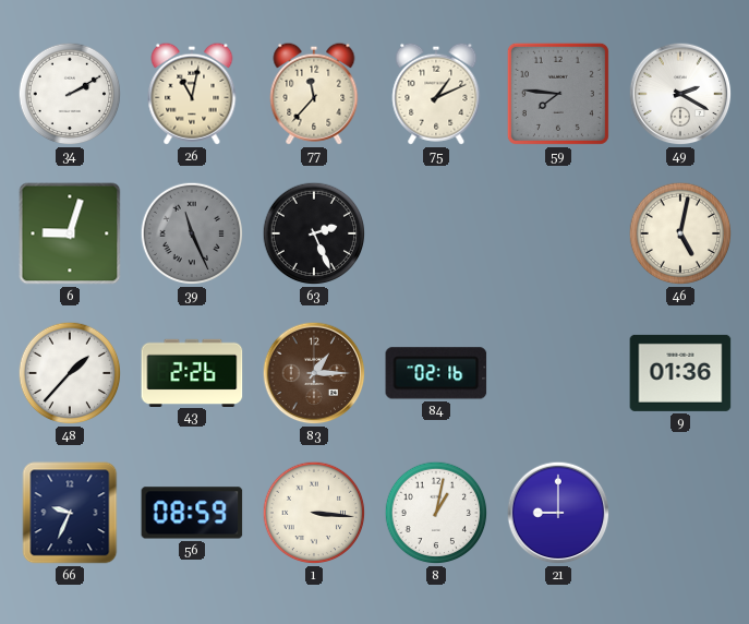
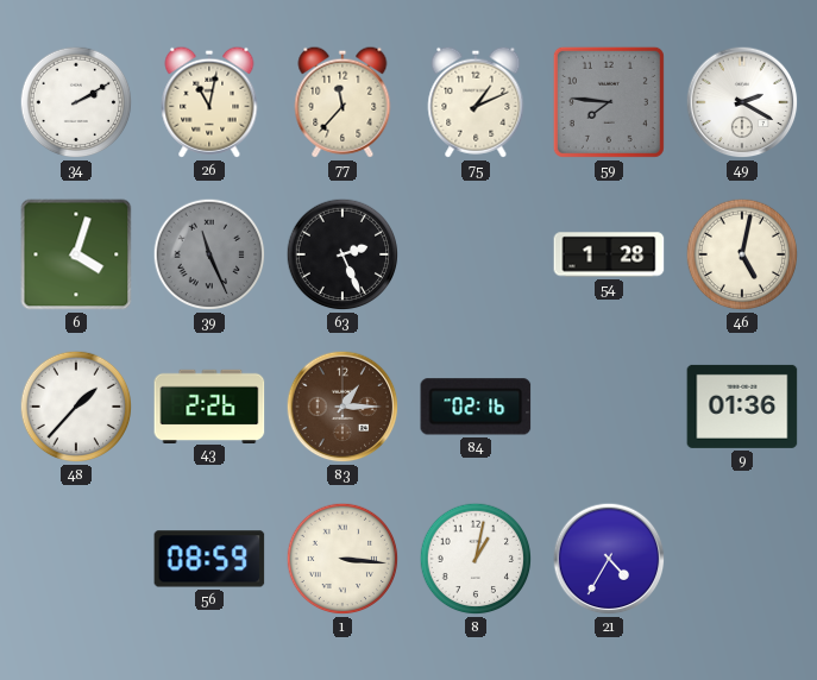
6: 9:03 -> 4:03
54: none -> 1:28
66: 9:34 -> none
21: 9:00 -> 4:35
